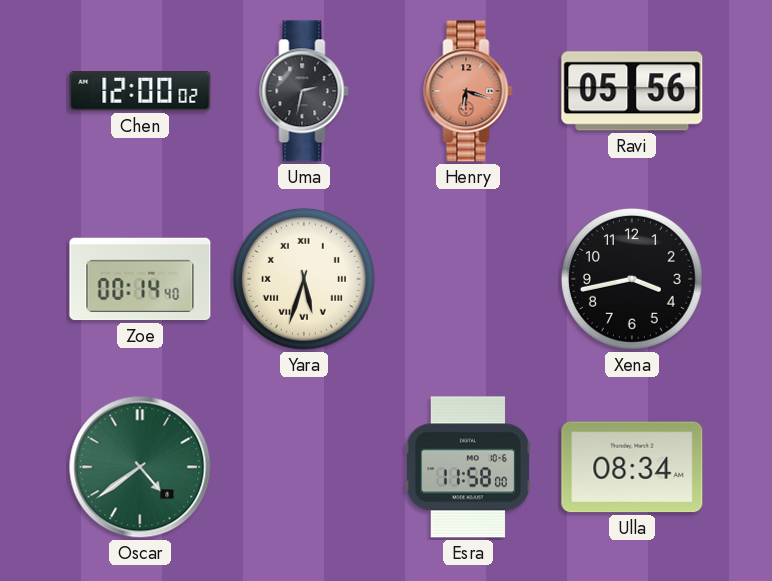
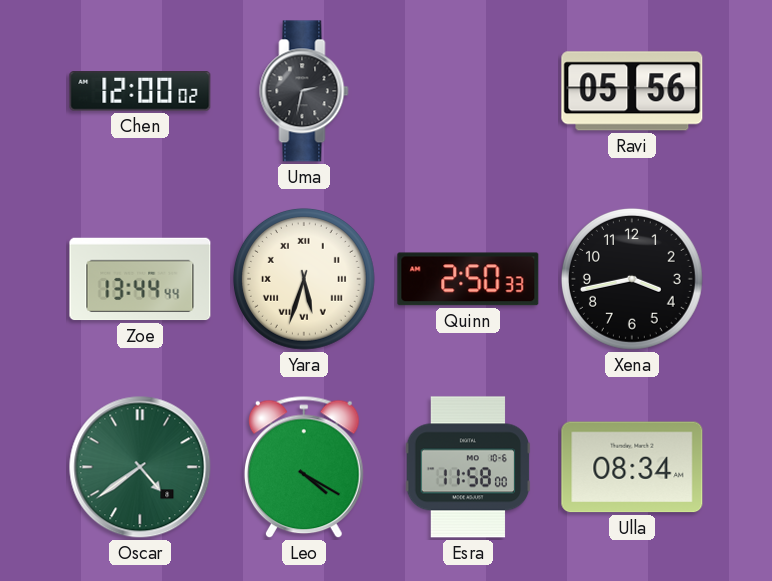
Henry: 6:18 -> none
Zoe: 00:14 -> 13:44
Quinn: none -> 2:50
Leo: none -> 4:20
